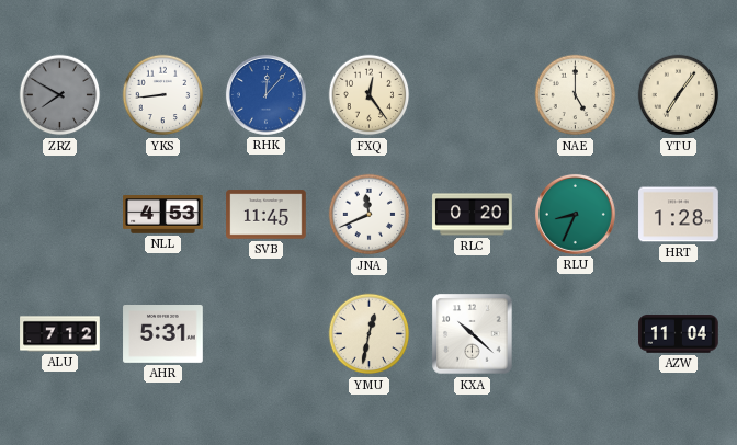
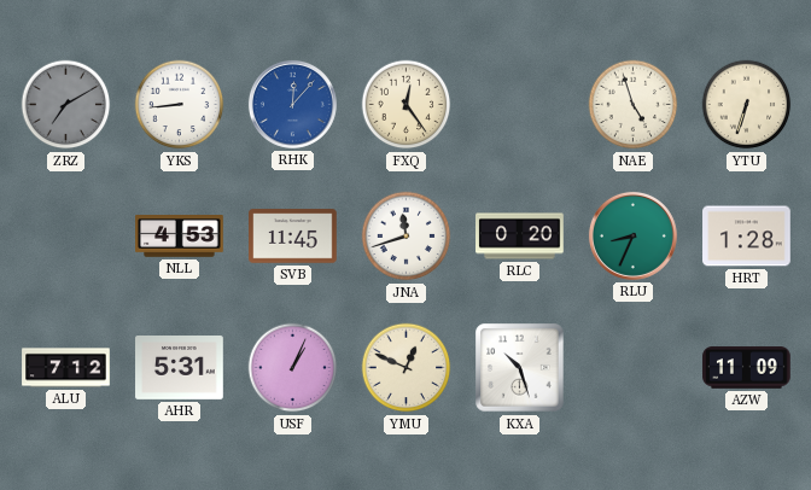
ZRZ: 7:50 -> 7:10
NAE: 5:00 -> 4:57
YTU: 7:06 -> 6:33
JNA: 11:41 -> 11:42
USF: none -> 1:04
YMU: 12:32 -> 12:49
KXA: 10:22 -> 10:27
AZW: 11:04 -> 11:09
